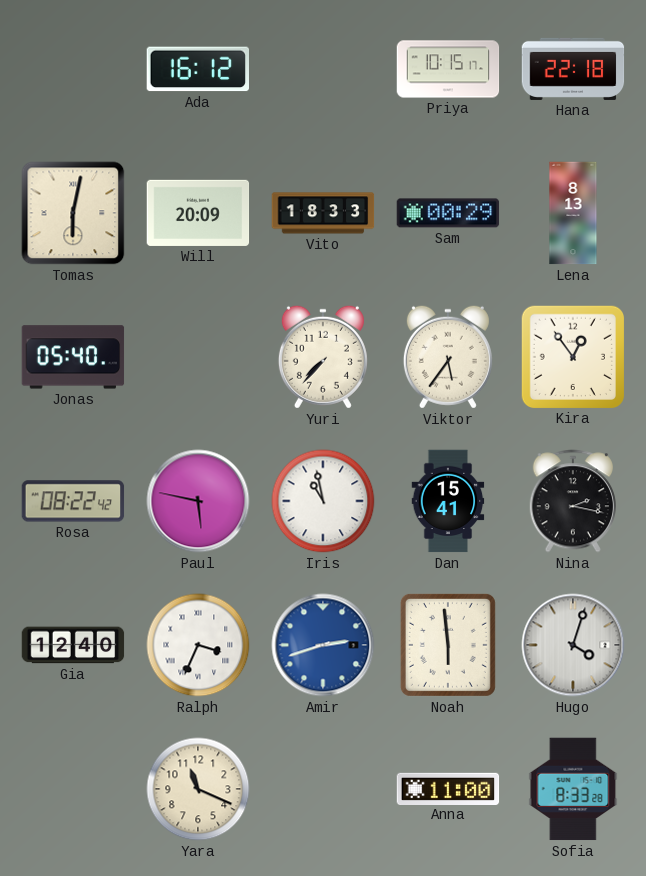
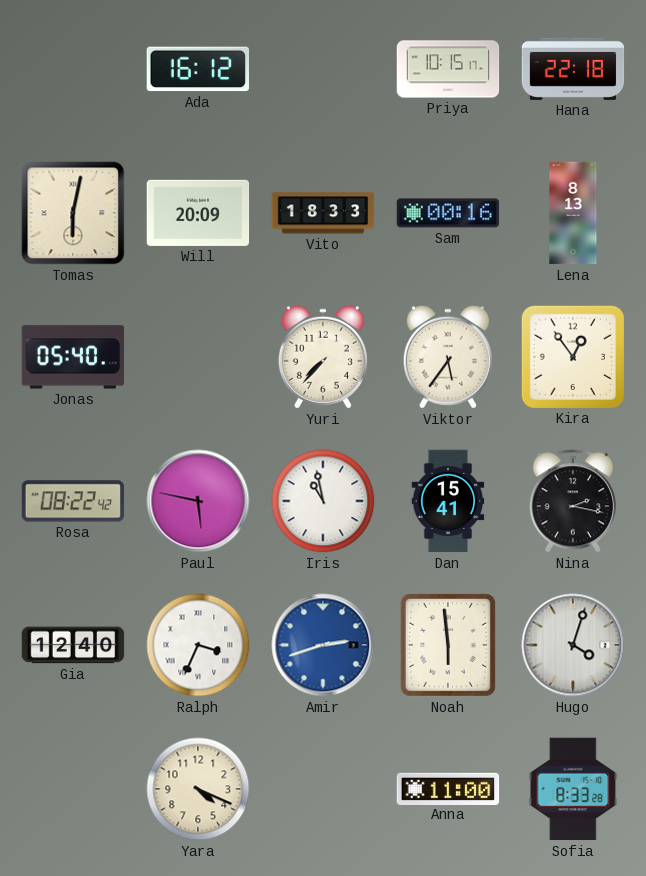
Sam: 00:29 -> 00:16
Yara: 11:19 -> 4:19
